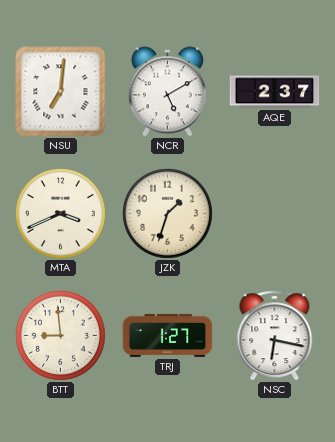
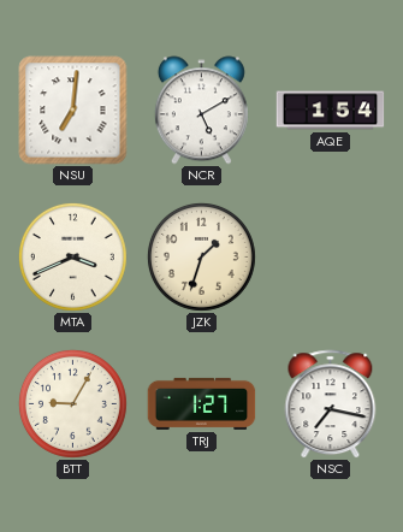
AQE: 2:37 -> 1:54
BTT: 8:59 -> 9:05
NSC: 6:17 -> 7:17
